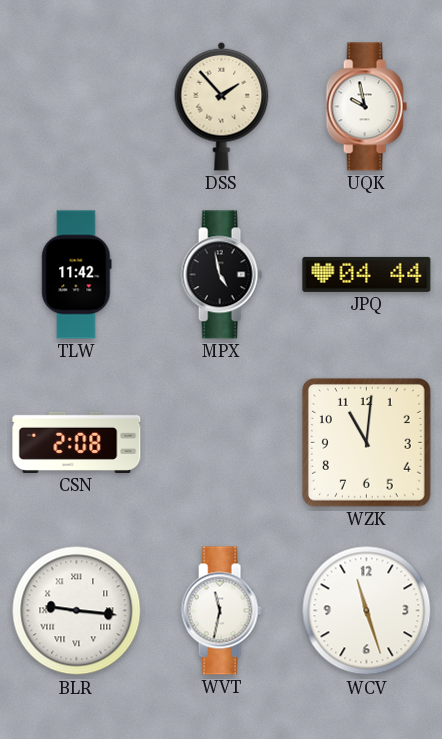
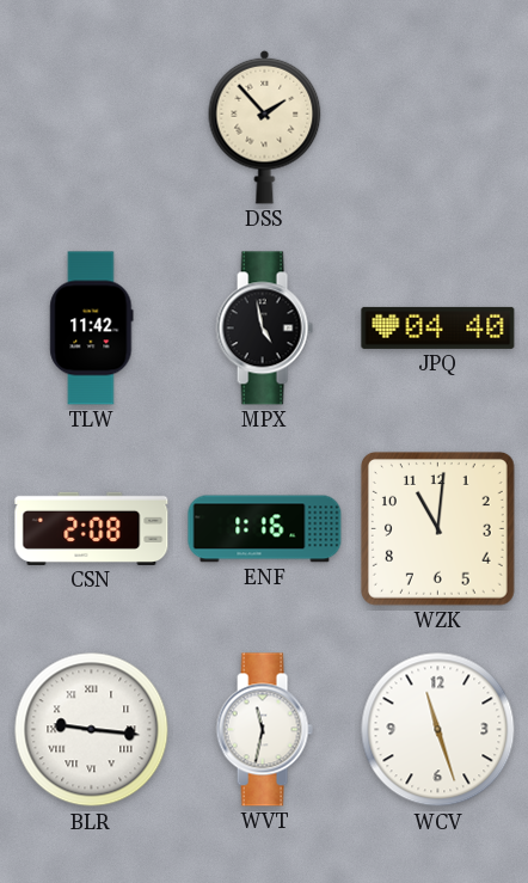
UQK: 9:58 -> none
JPQ: 04:44 -> 04:40
ENF: none -> 1:16
